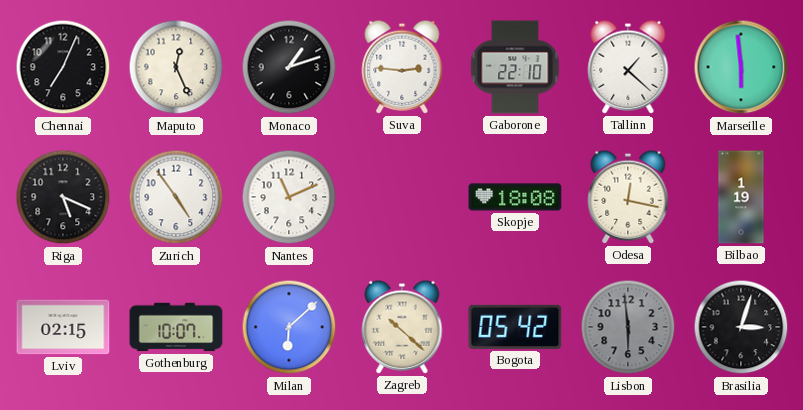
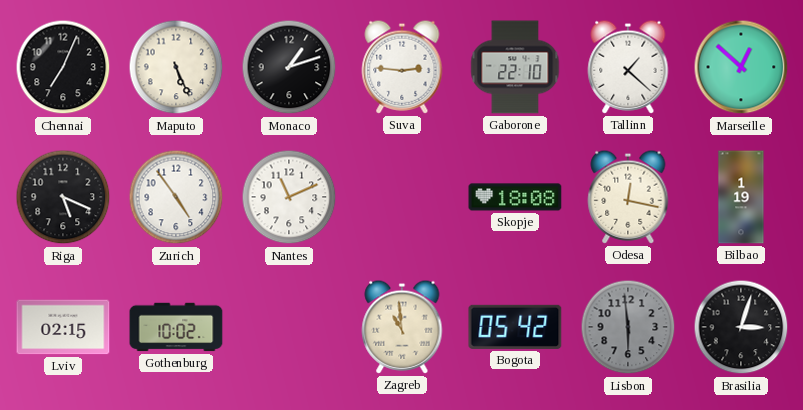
Maputo: 12:26 -> 5:26
Marseille: 5:59 -> 12:52
Gothenburg: 10:07 -> 10:02
Milan: 6:08 -> none
Zagreb: 10:22 -> 10:59
